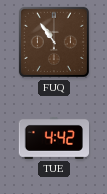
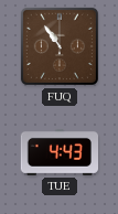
TUE: 4:42 -> 4:43
